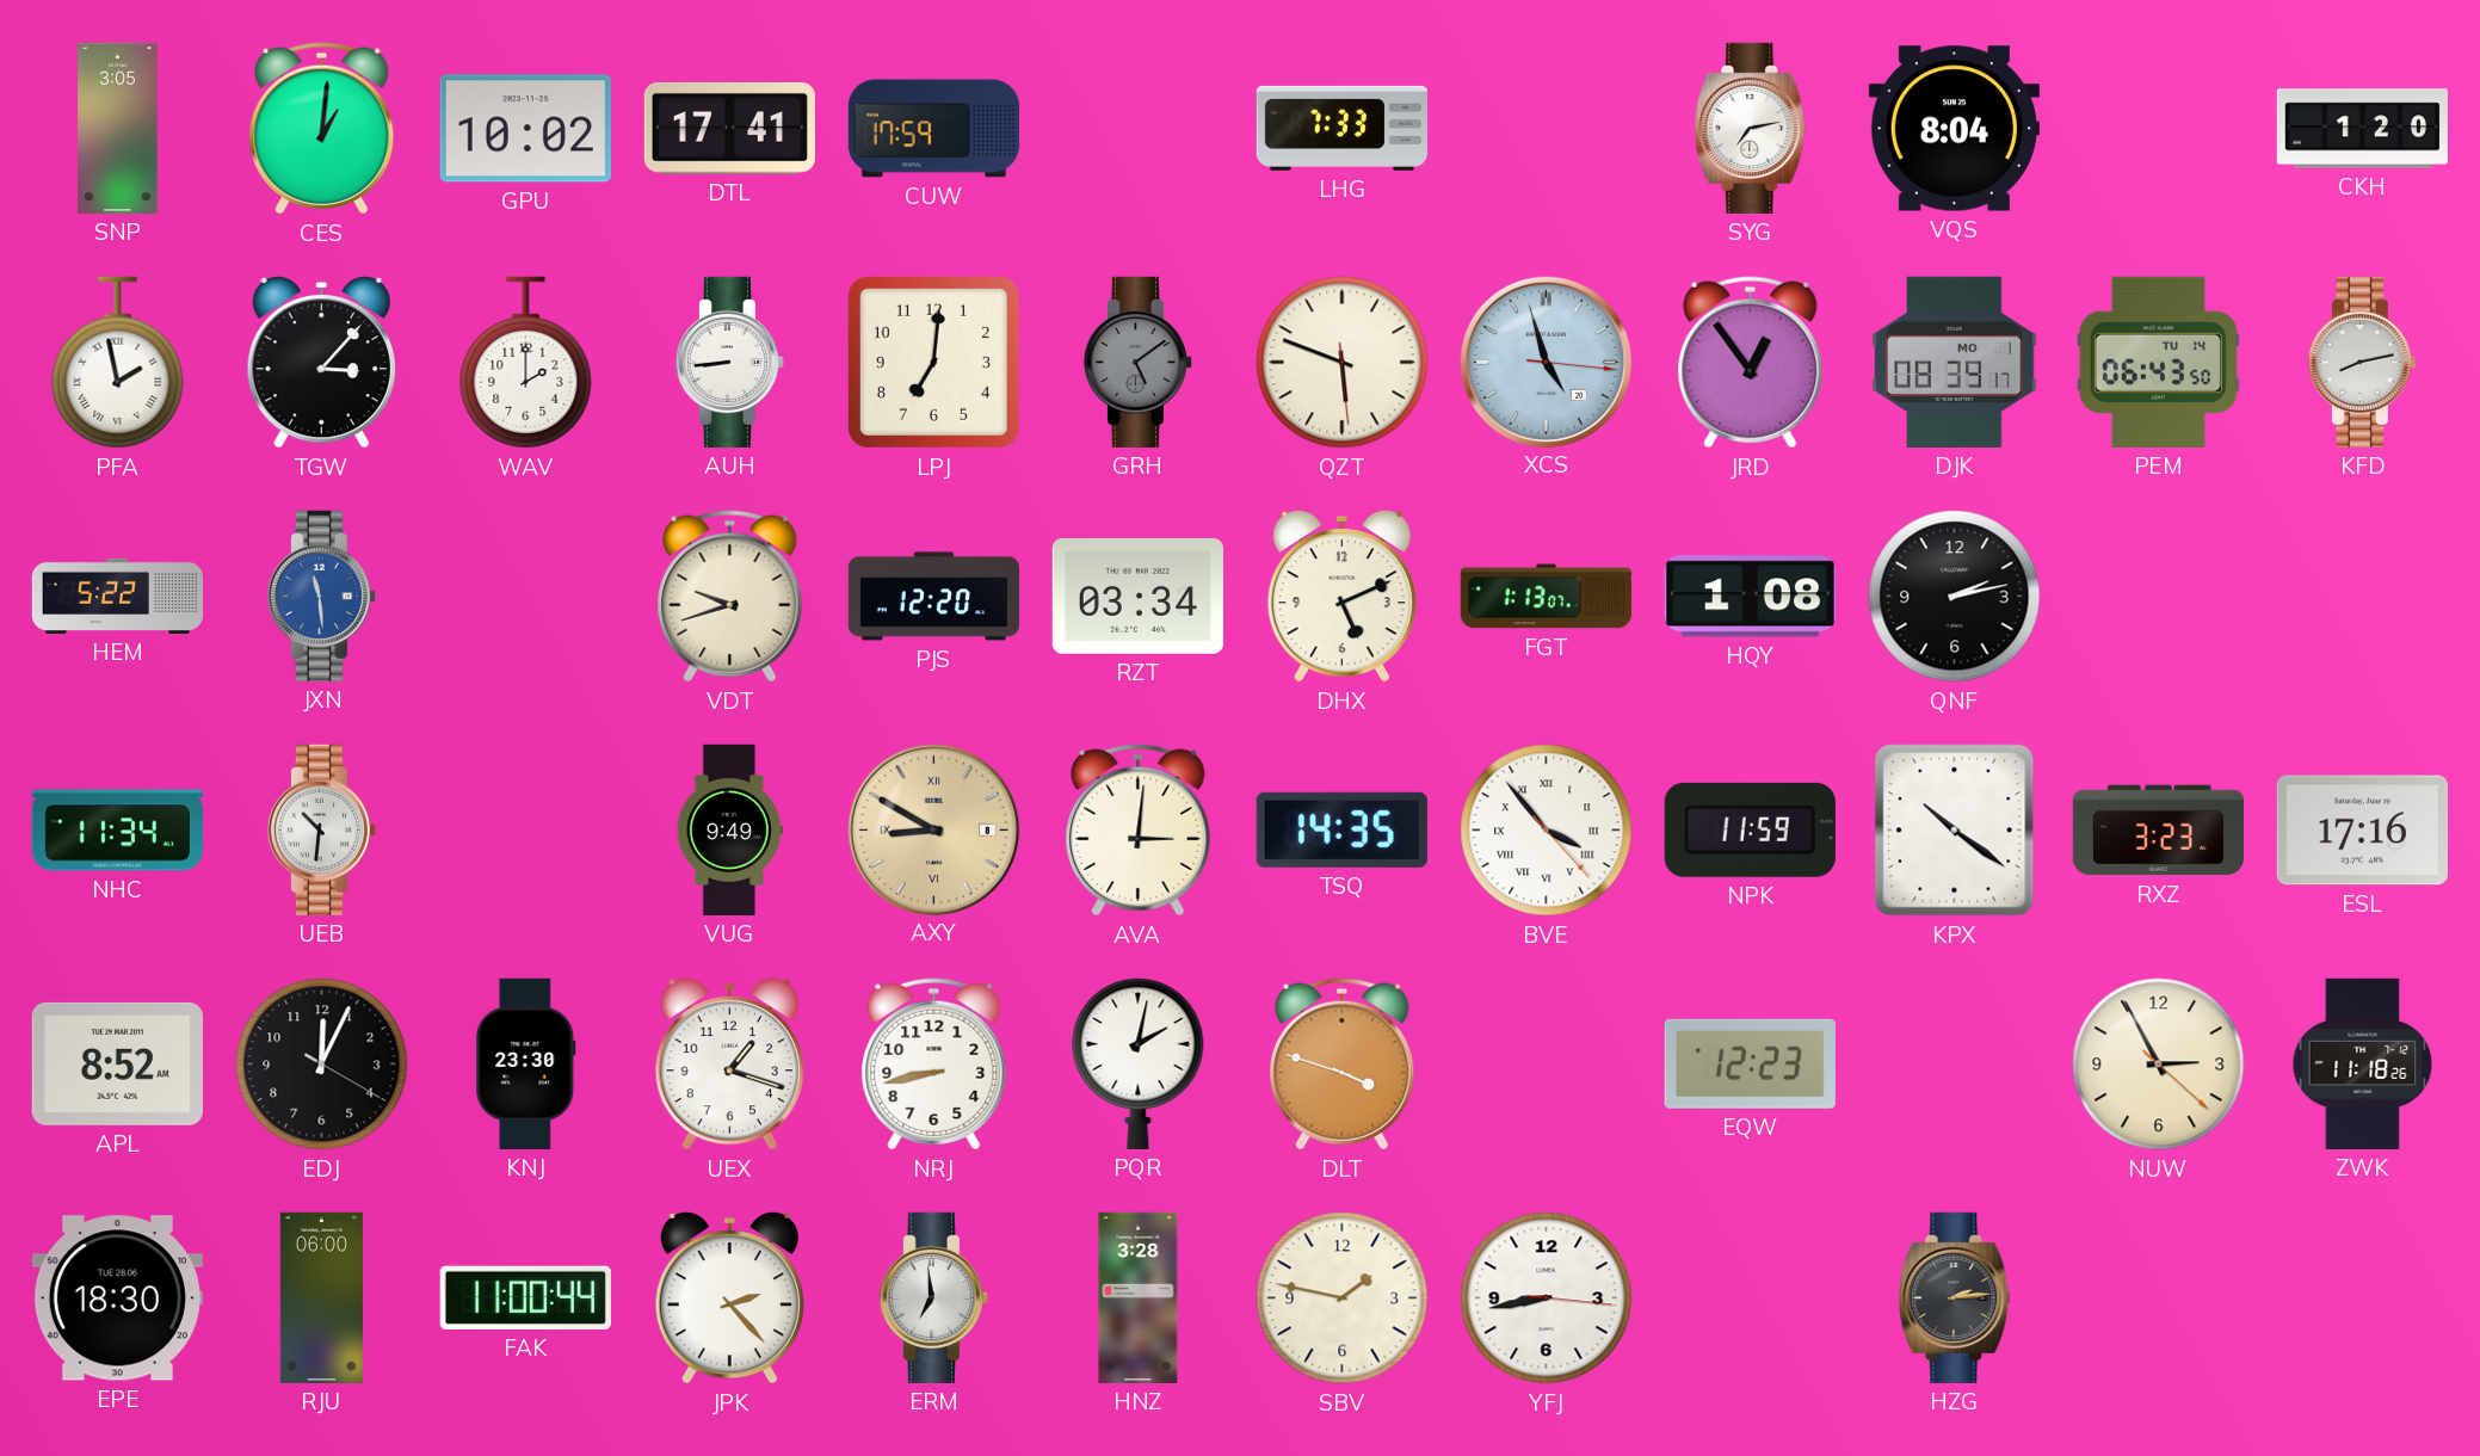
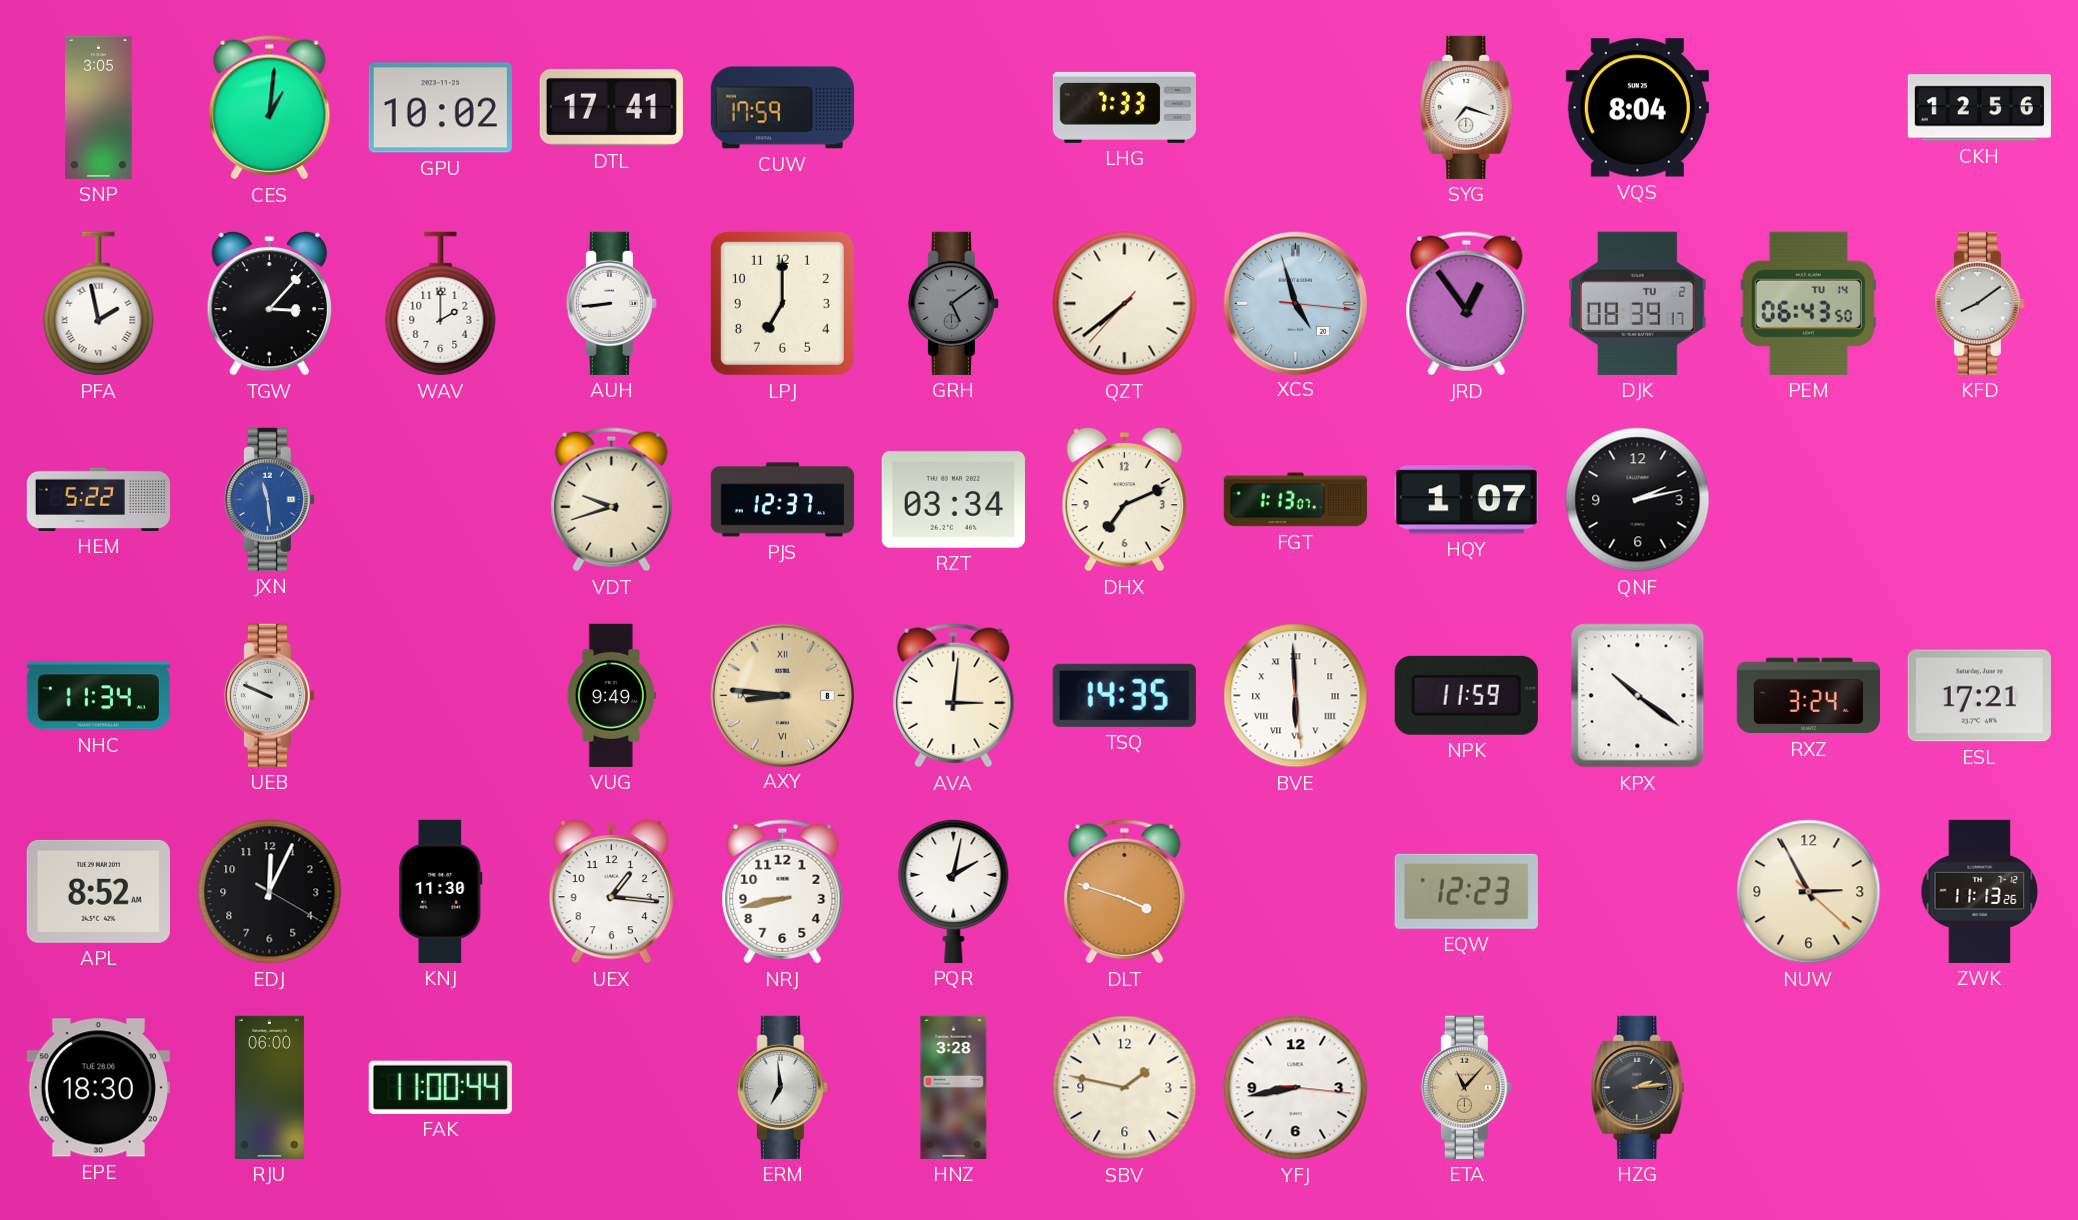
SYG: 7:13 -> 7:18
CKH: 1:20 -> 12:56
LPJ: 7:01 -> 7:00
QZT: 5:48 -> 7:38
DJK date: MO 1 -> TU 2
KFD: 8:13 -> 8:09
PJS: 12:20 -> 12:37
DHX: 5:11 -> 7:11
HQY: 1:08 -> 1:07
UEB: 10:31 -> 9:49
AXY: 8:50 -> 8:46
BVE: 3:53 -> 5:59
RXZ: 3:23 -> 3:24
ESL: 17:16 -> 17:21
KNJ: 23:30 -> 11:30
UEX: 1:18 -> 1:16
ZWK: 11:18 -> 11:13
JPK: 2:23 -> none
ETA: none -> 11:07
